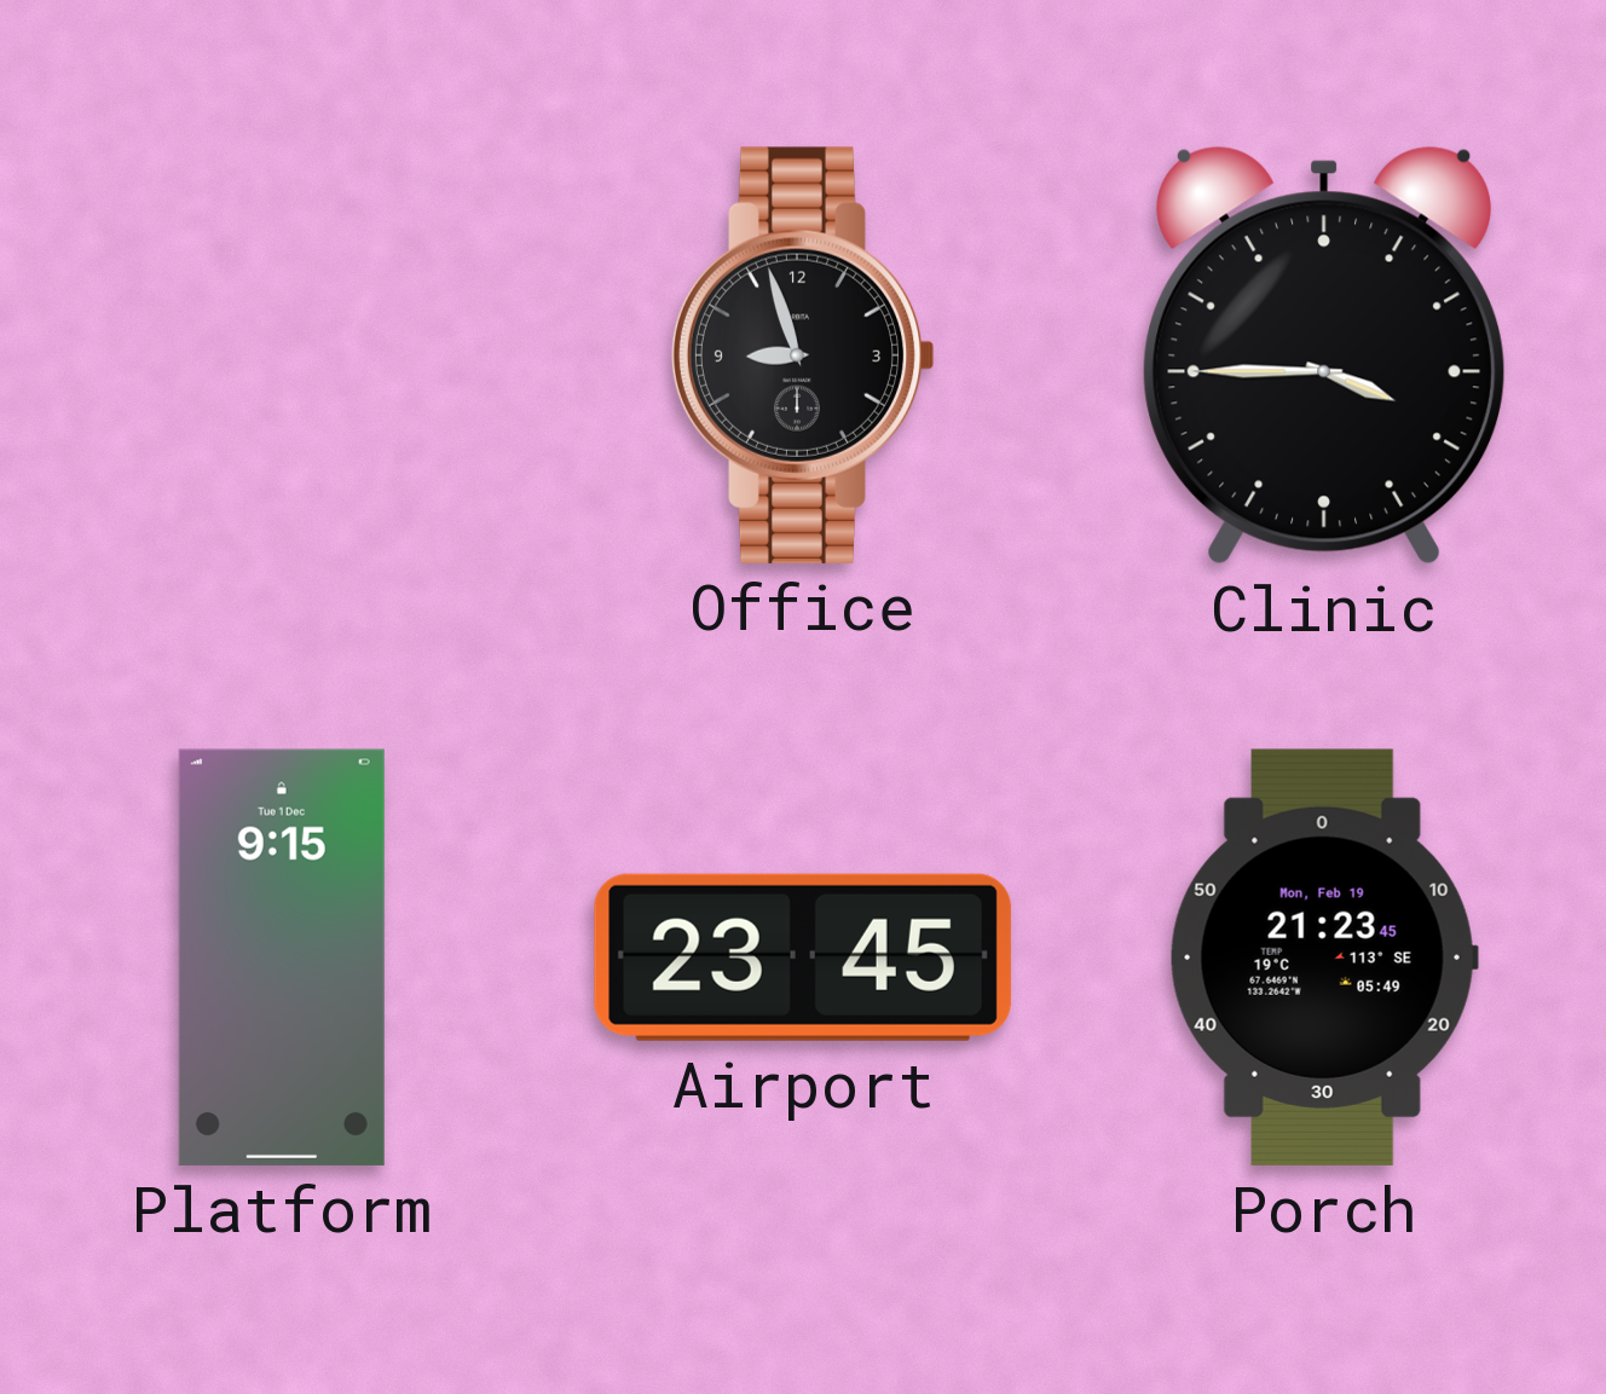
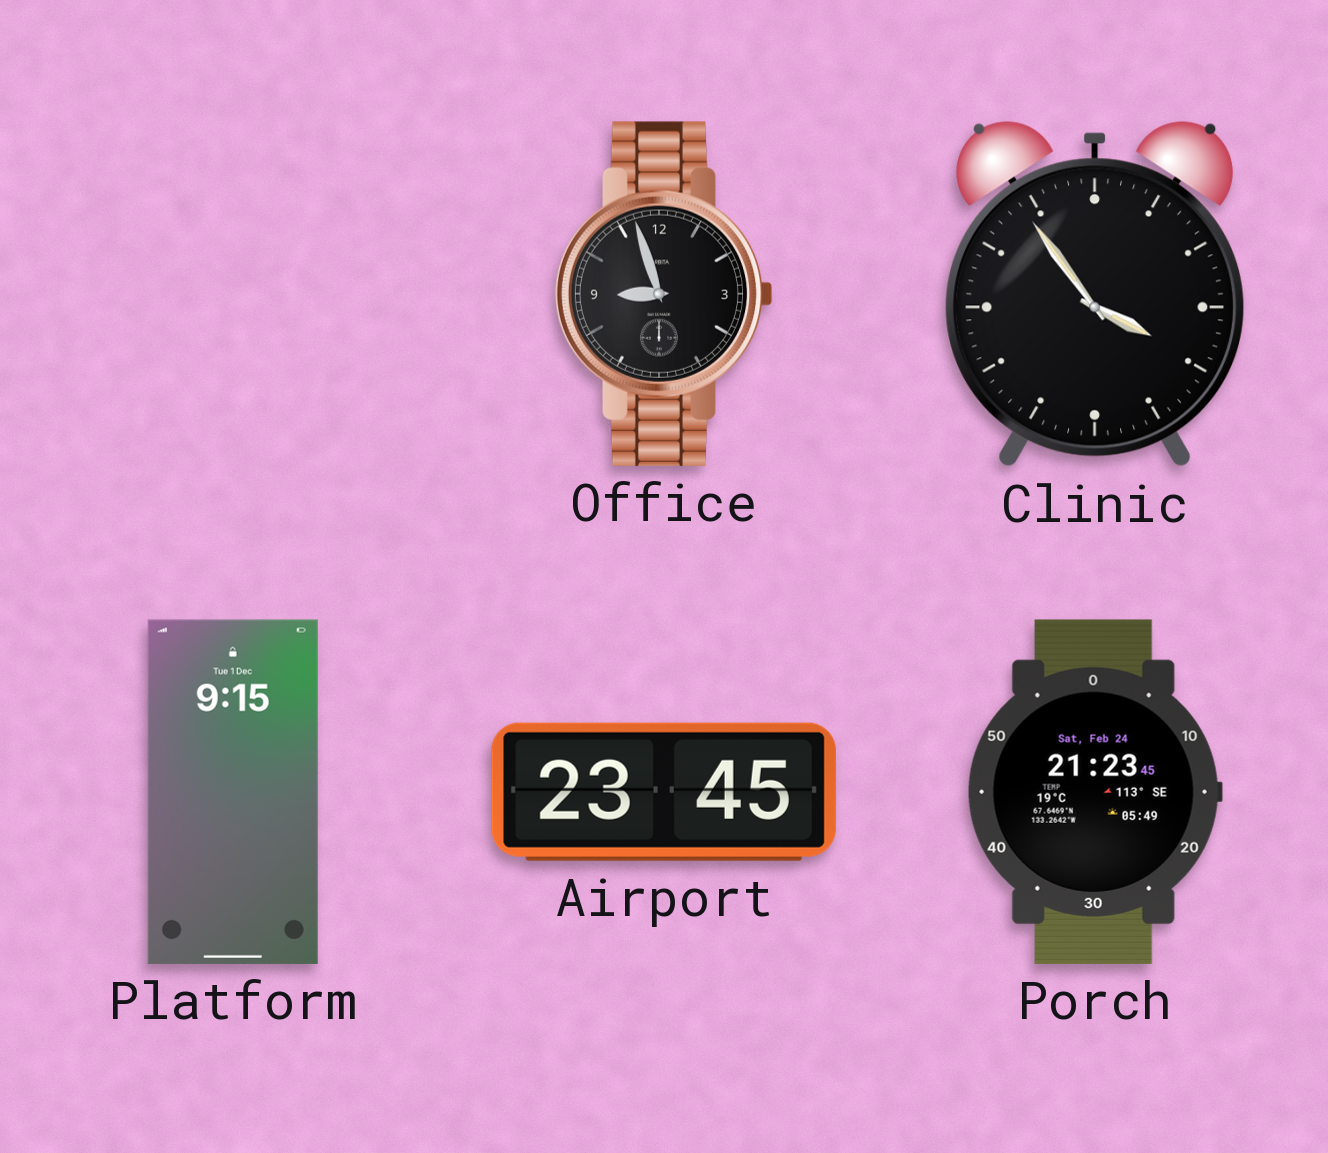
Clinic: 3:45 -> 3:54
Porch date: Mon, Feb 19 -> Sat, Feb 24
